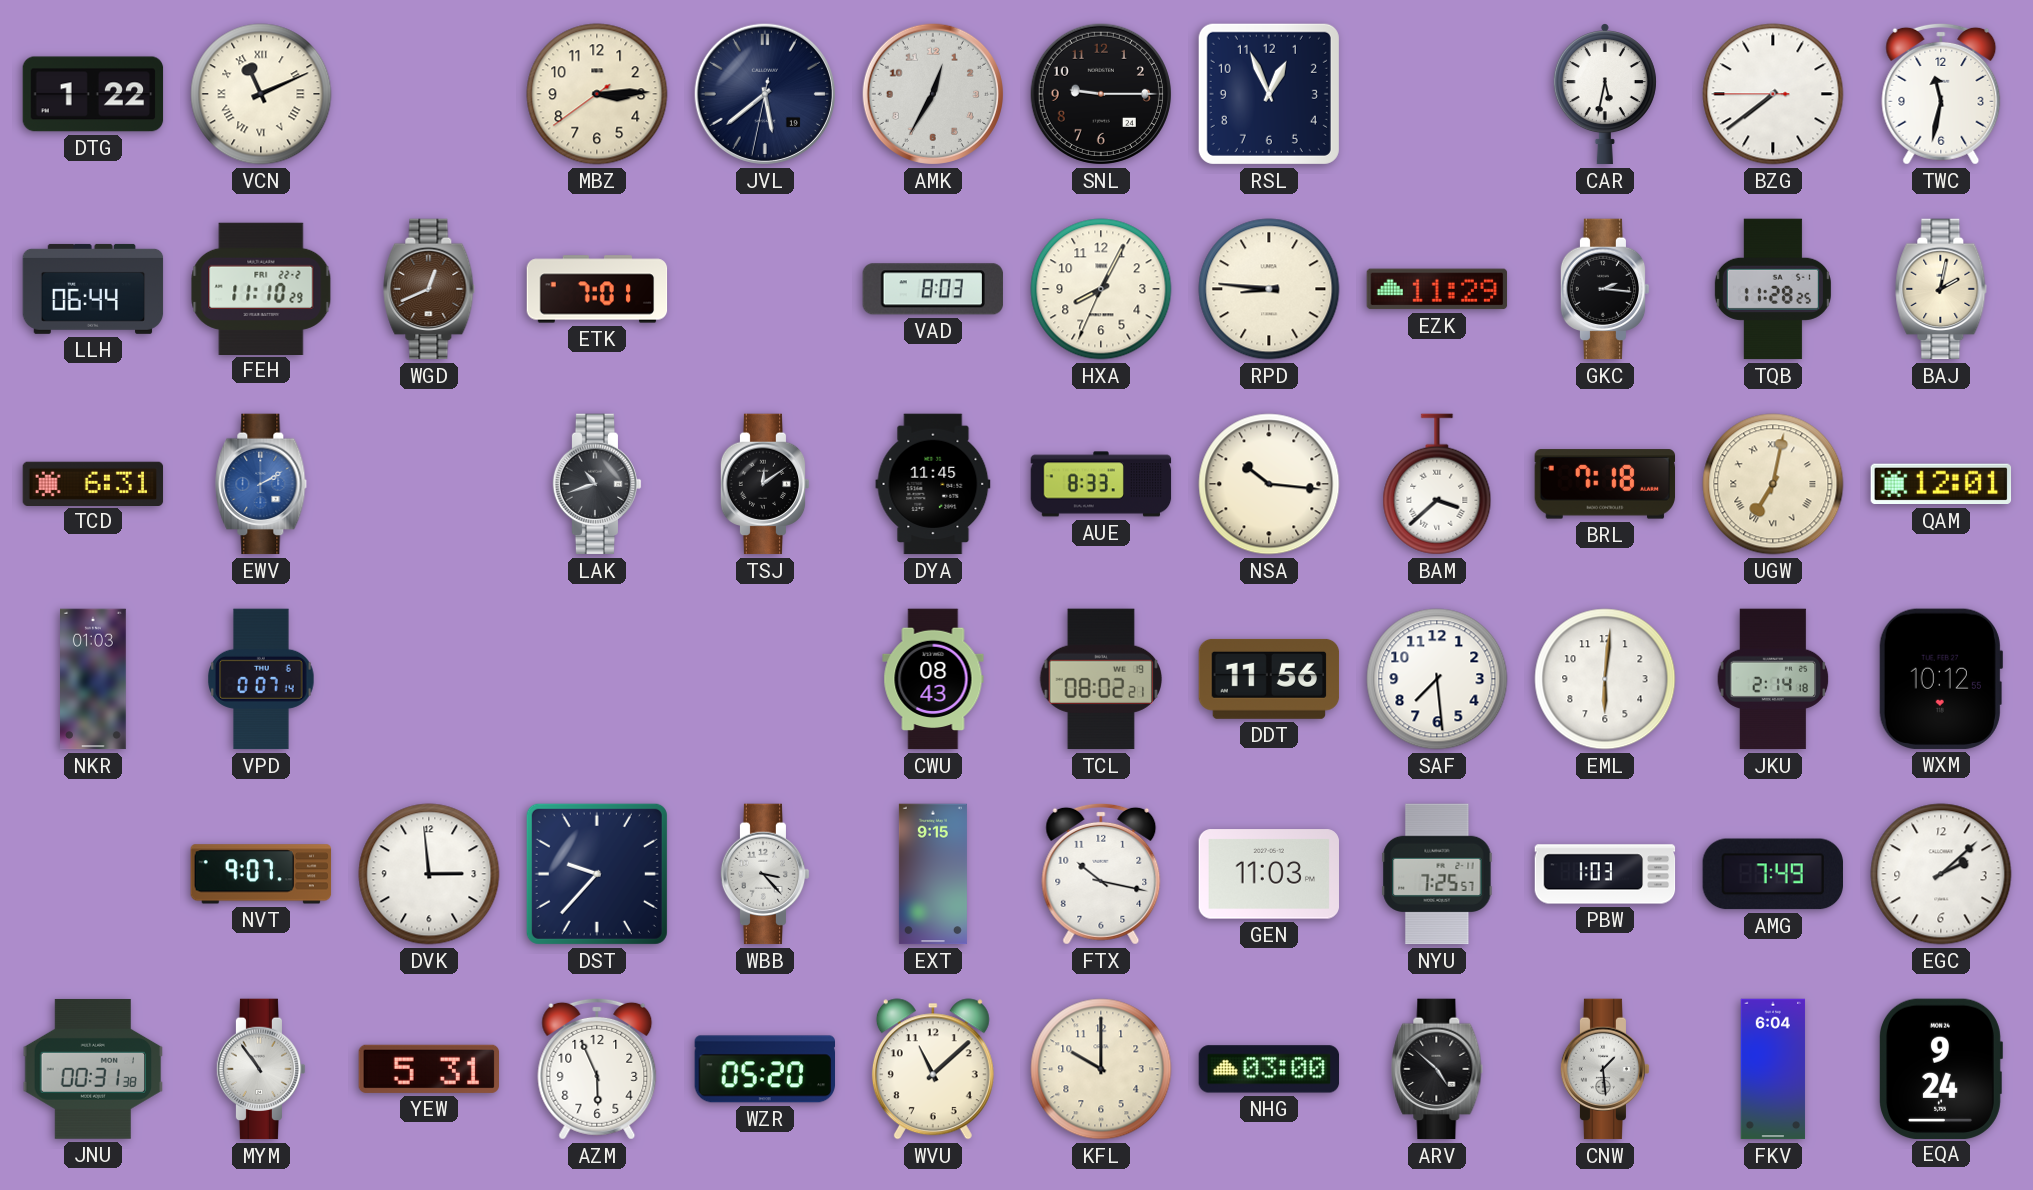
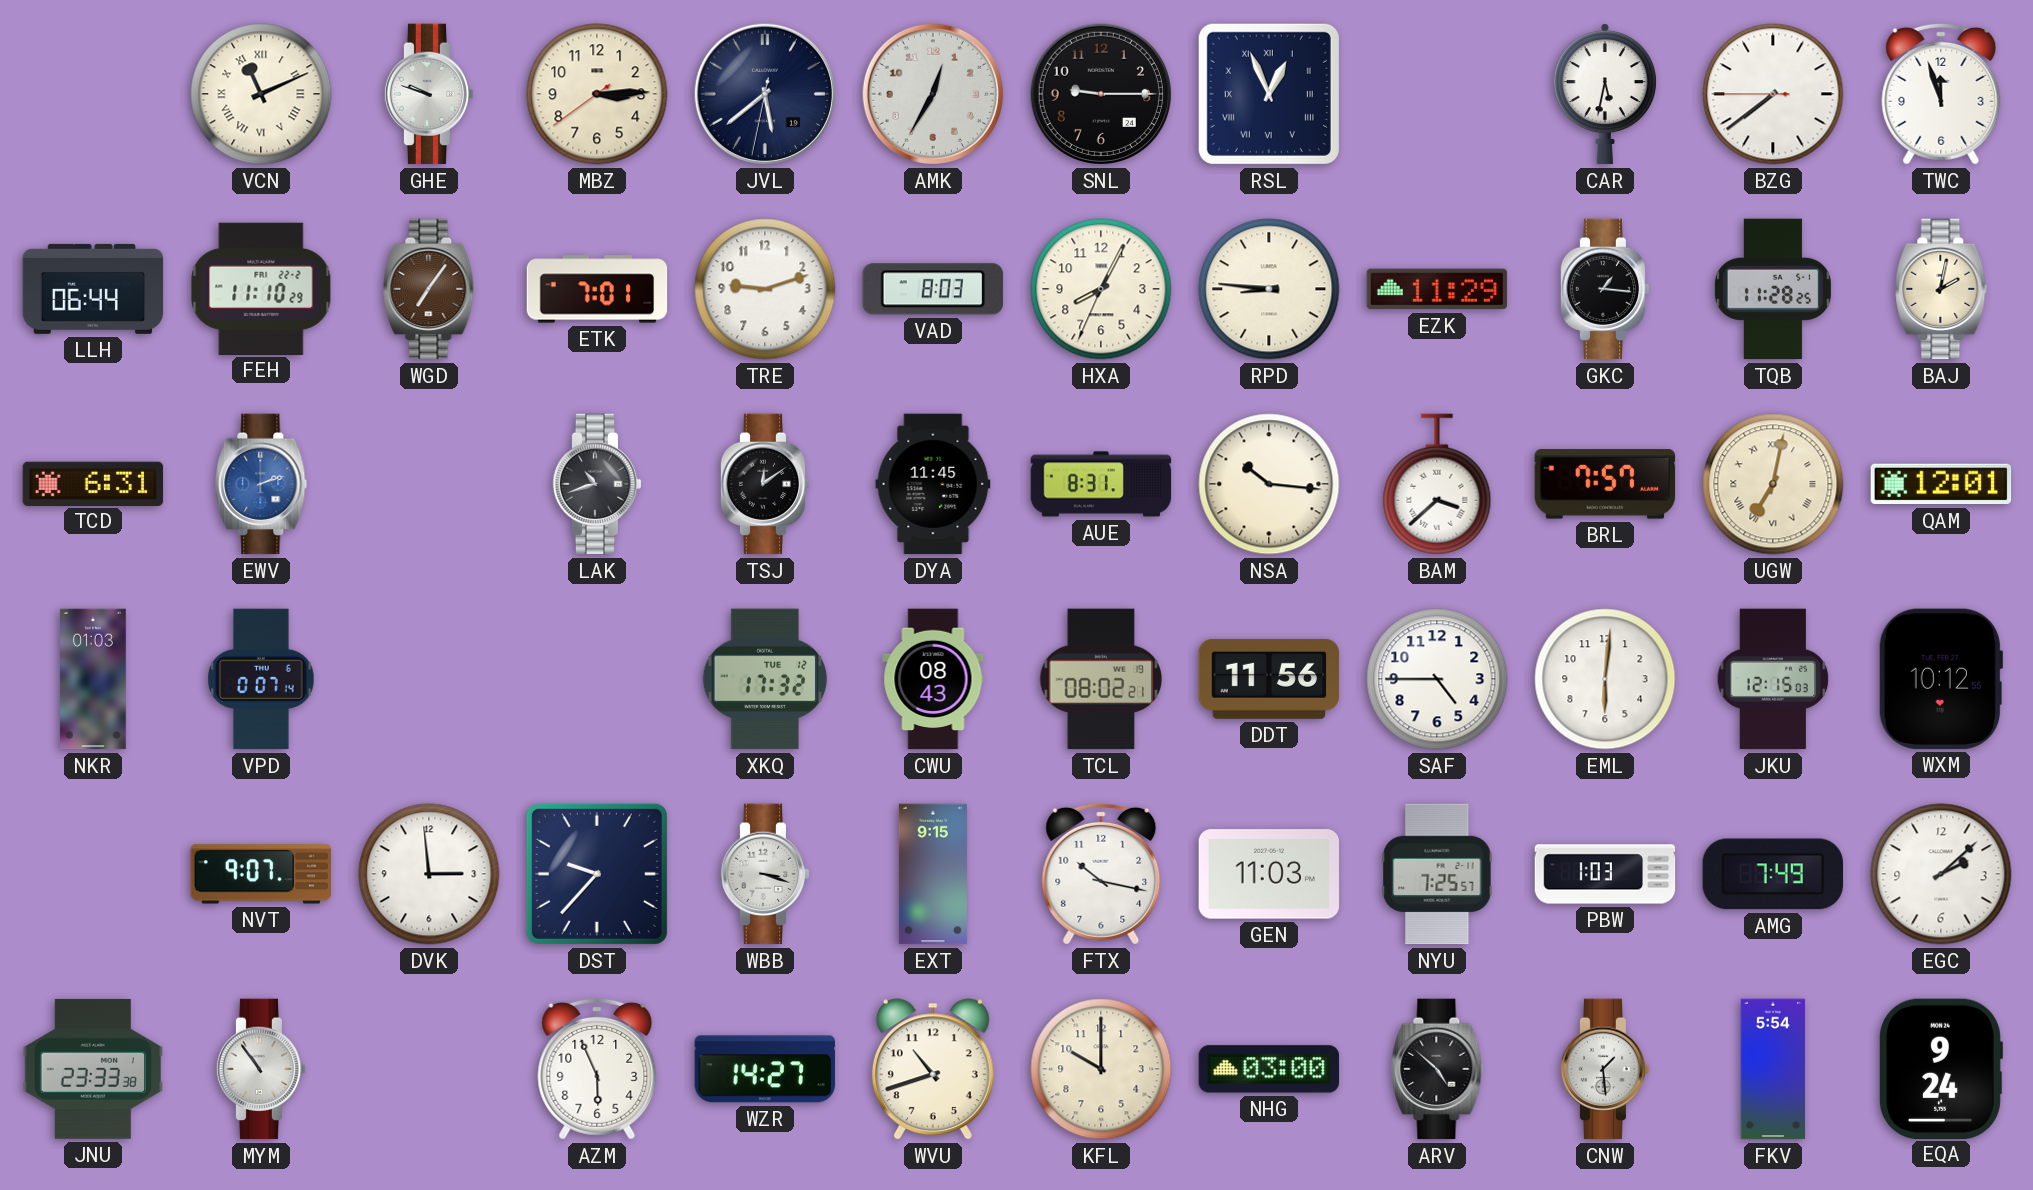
DTG: 1:22 -> none
GHE: none -> 9:48
RSL numerals: Arabic -> Roman
TWC: 11:32 -> 11:57
WGD: 12:41 -> 7:06
TRE: none -> 9:12
GKC: 2:16 -> 1:16
EWV: 2:10 -> 2:12
AUE: 8:33 -> 8:31
BRL: 7:18 -> 7:57
XKQ: none -> 17:32
SAF: 7:29 -> 4:45
JKU: 2:14 -> 12:15
WBB: 3:23 -> 3:18
JNU: 00:31 -> 23:33
YEW: 5:31 -> none
WZR: 05:20 -> 14:27
WVU: 11:08 -> 10:42
FKV: 6:04 -> 5:54
